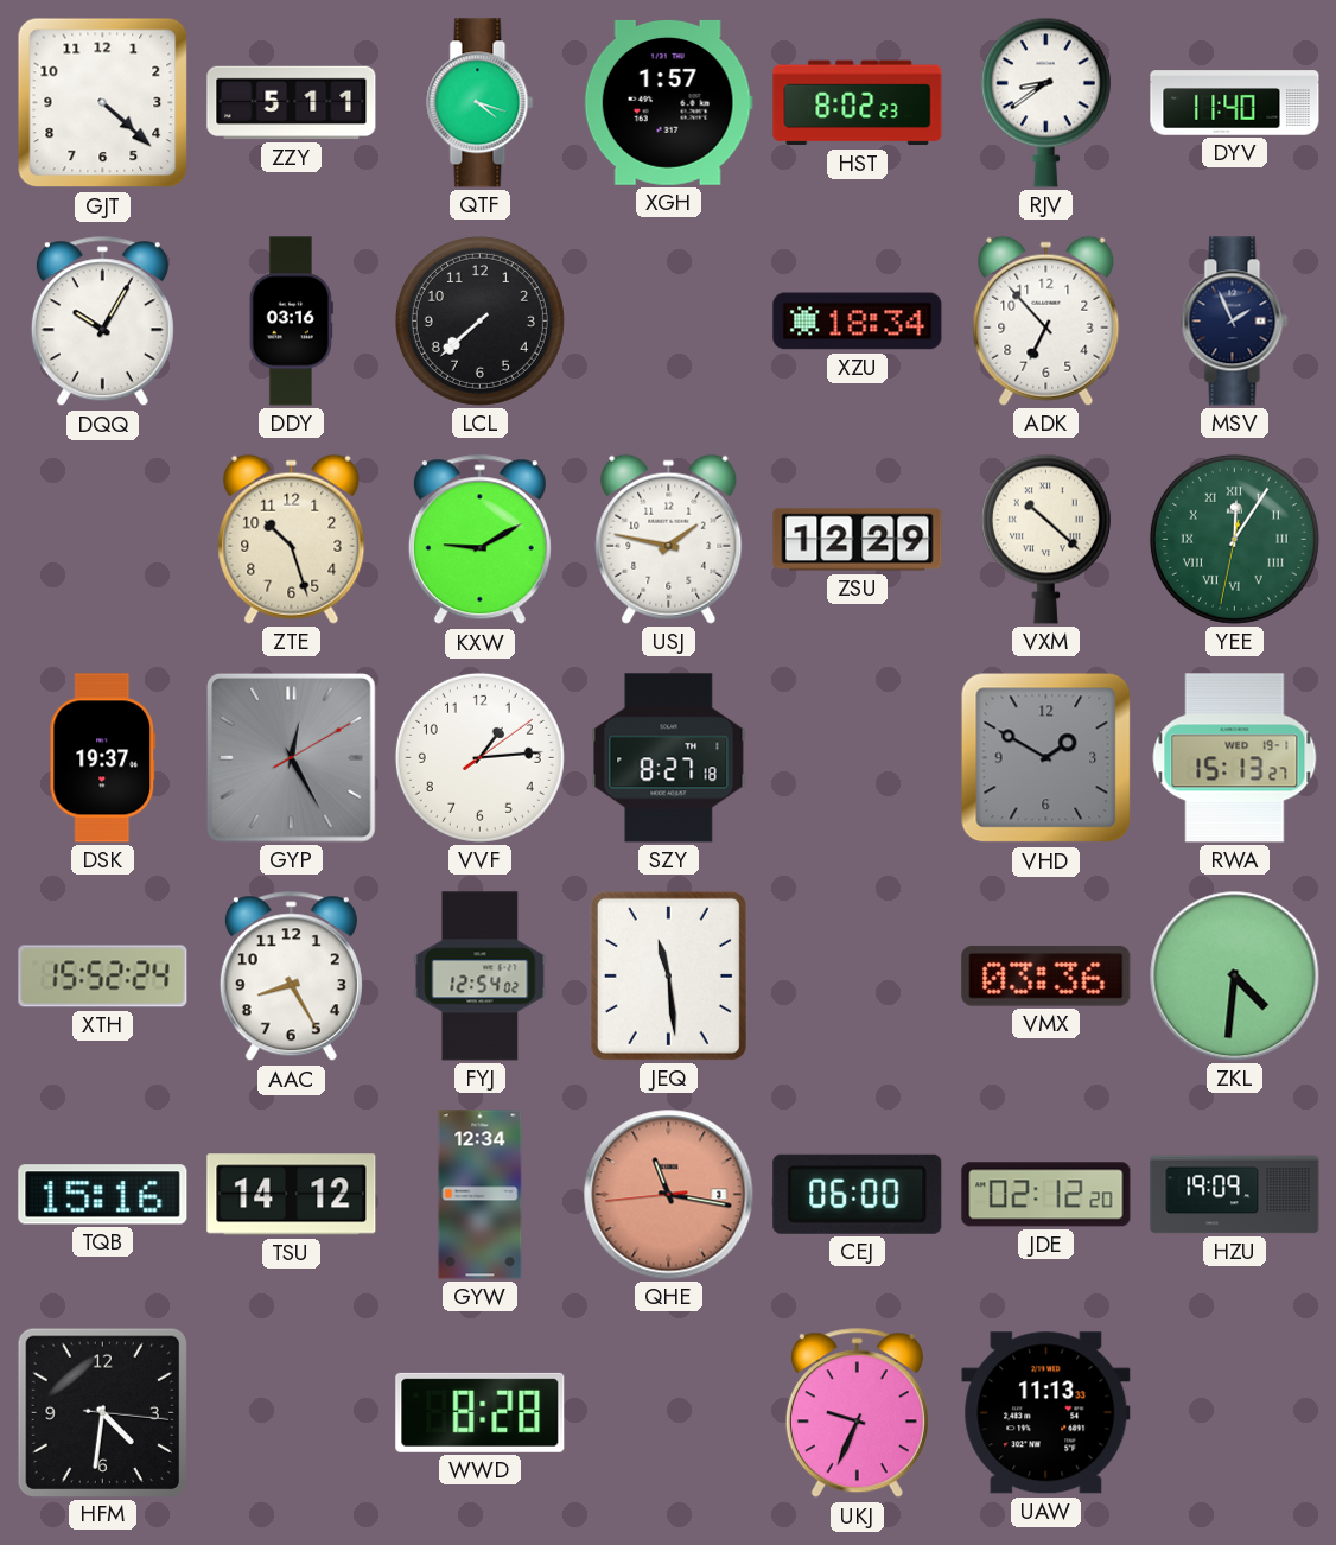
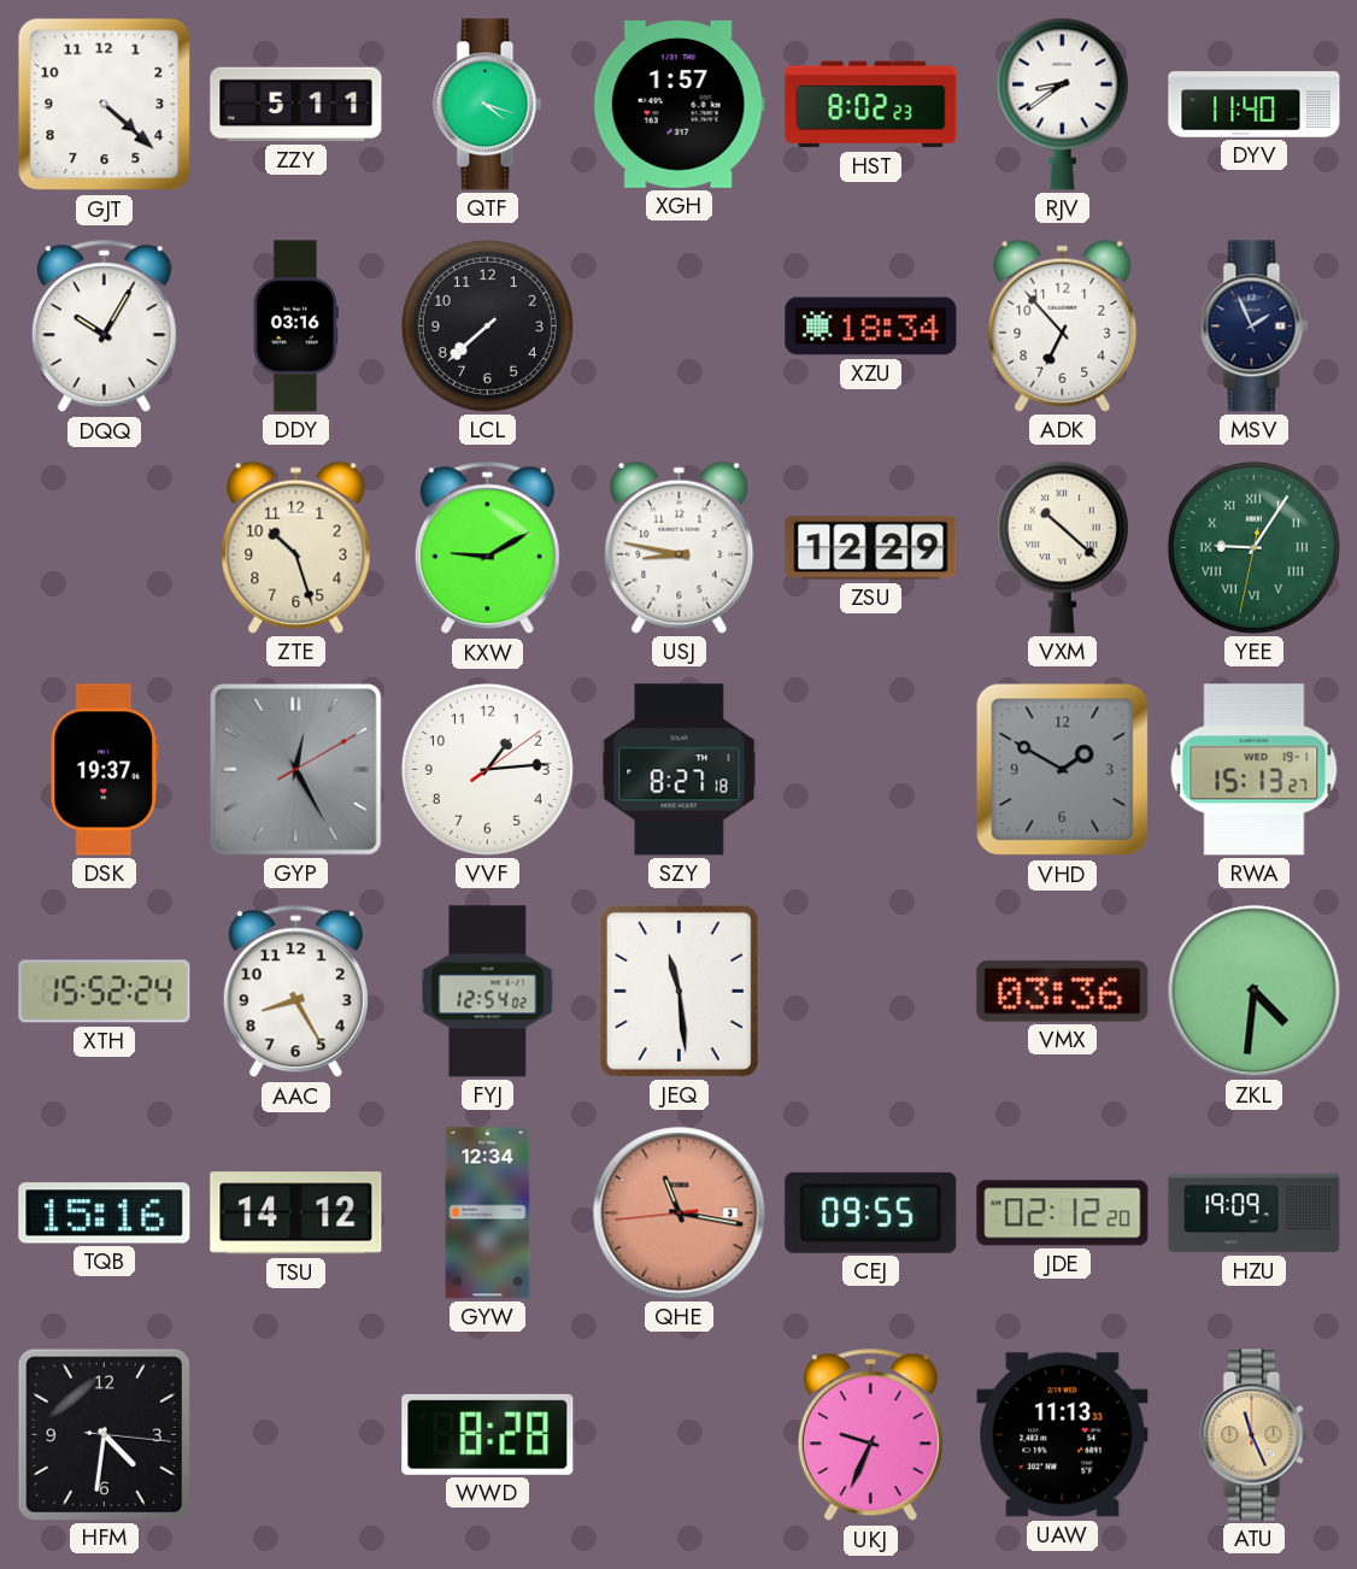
USJ: 1:47 -> 8:47
YEE: 12:05 -> 9:05
CEJ: 06:00 -> 09:55
ATU: none -> 11:26
